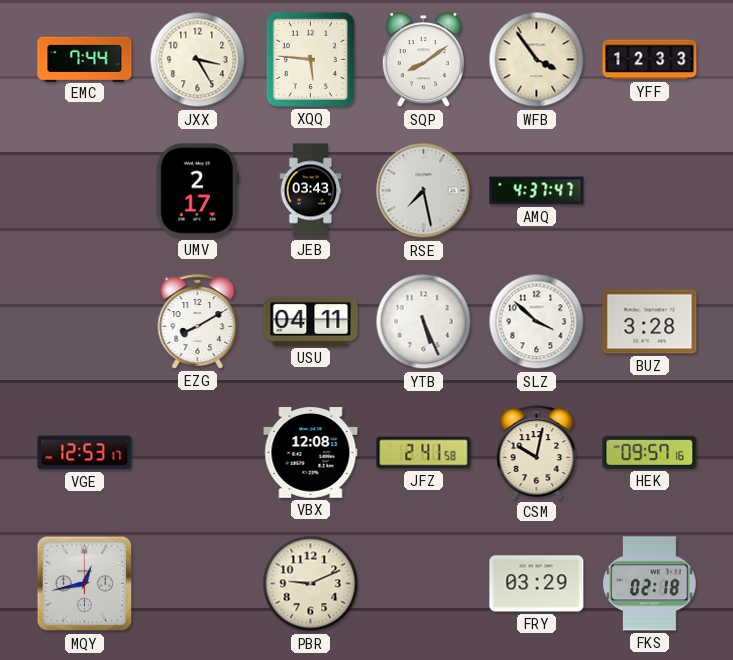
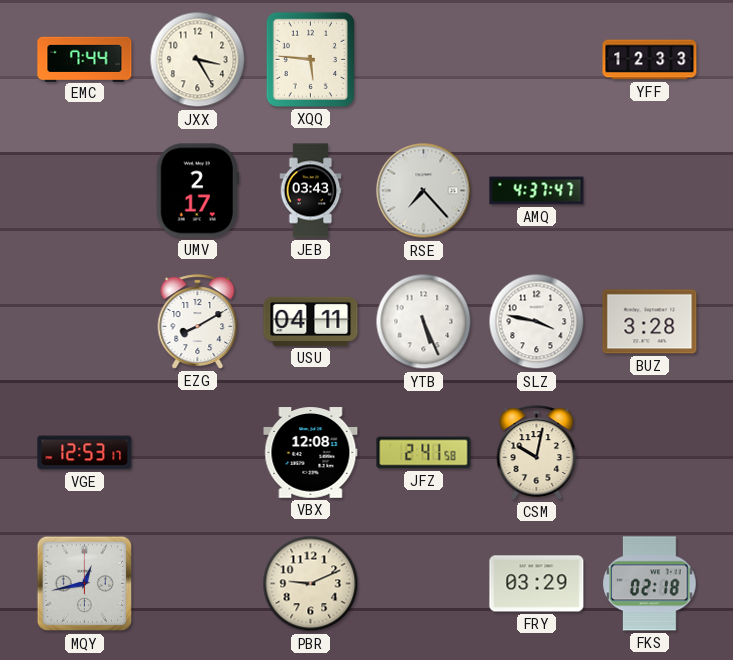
SQP: 8:09 -> none
WFB: 3:54 -> none
RSE: 7:28 -> 7:23
SLZ: 3:52 -> 3:47
HEK: 09:57 -> none
